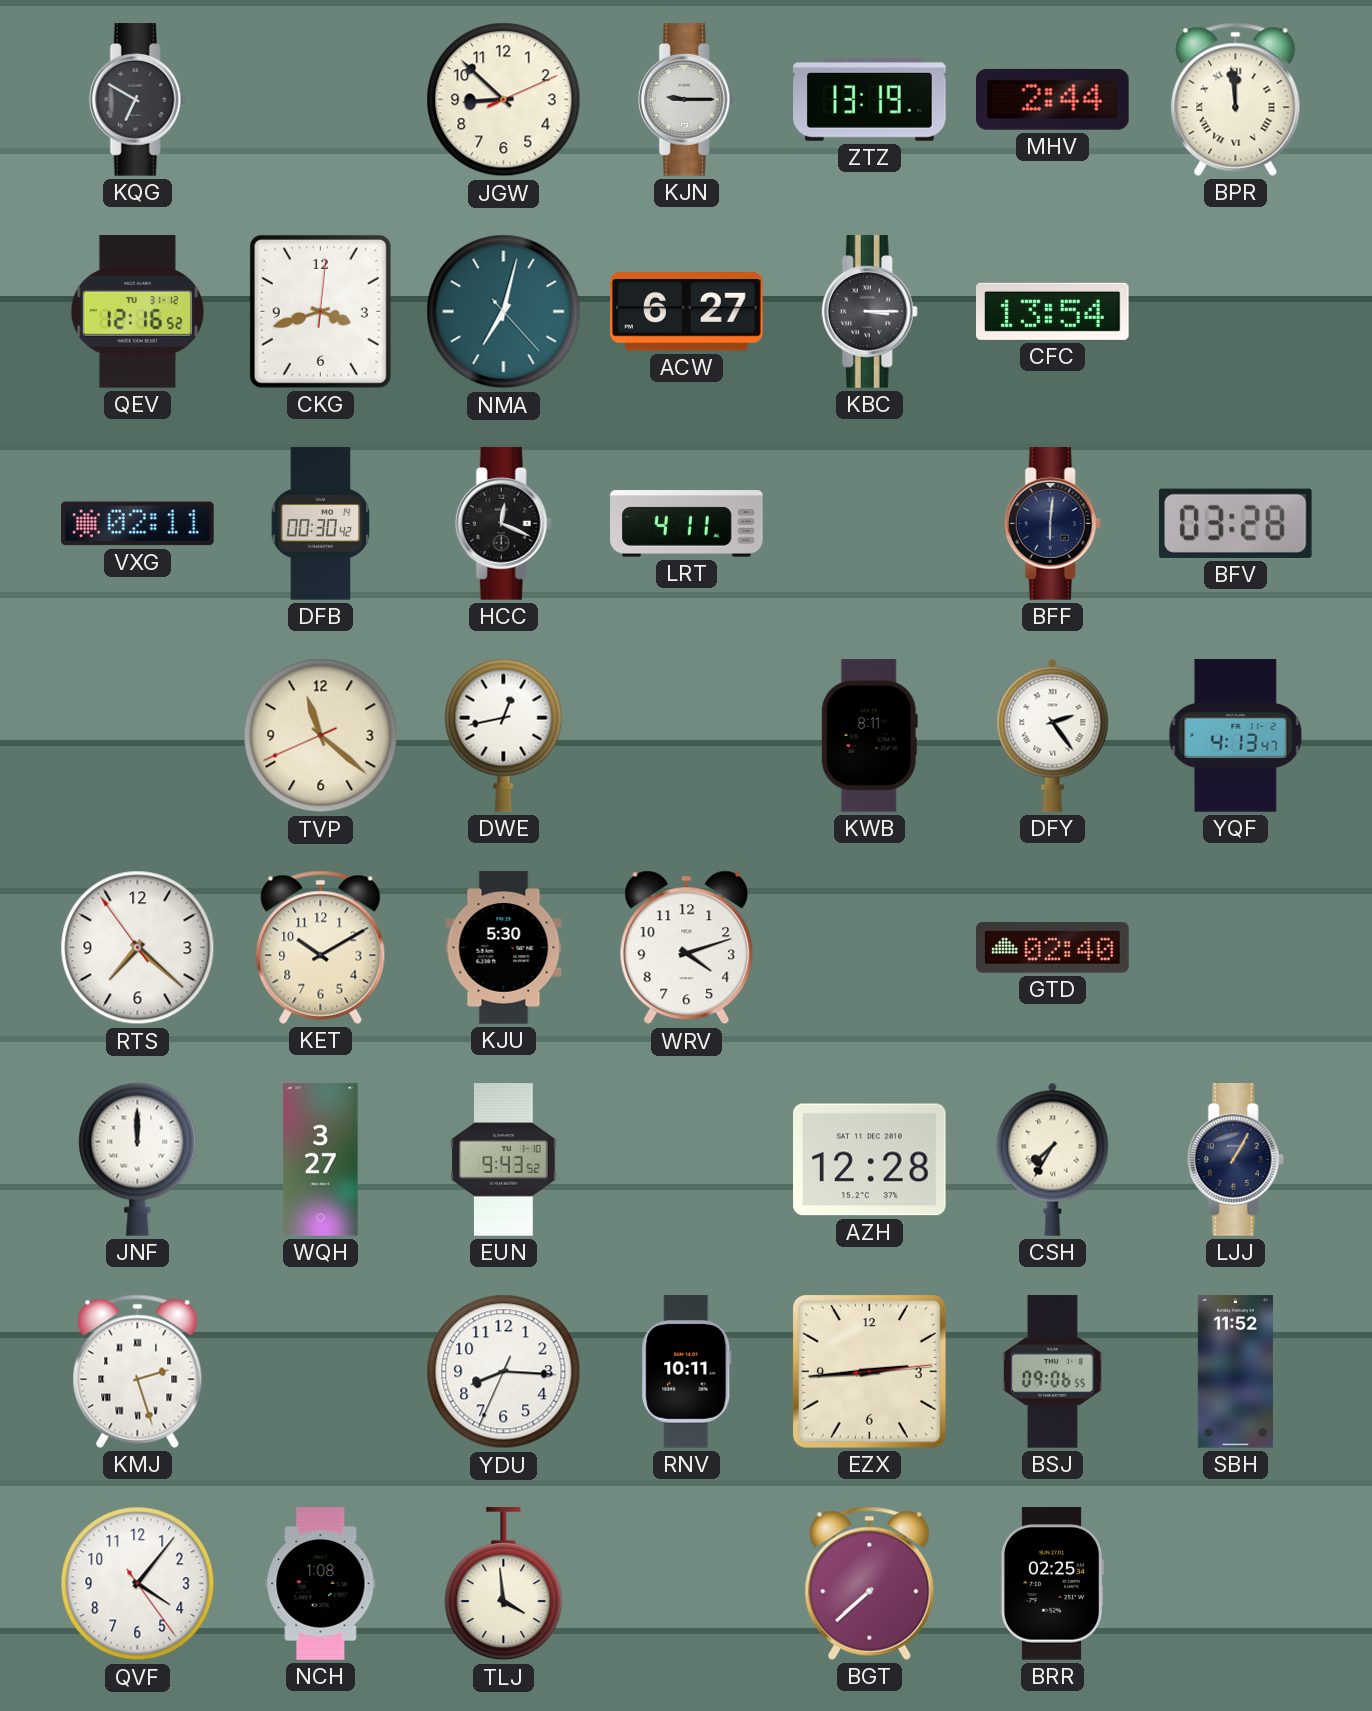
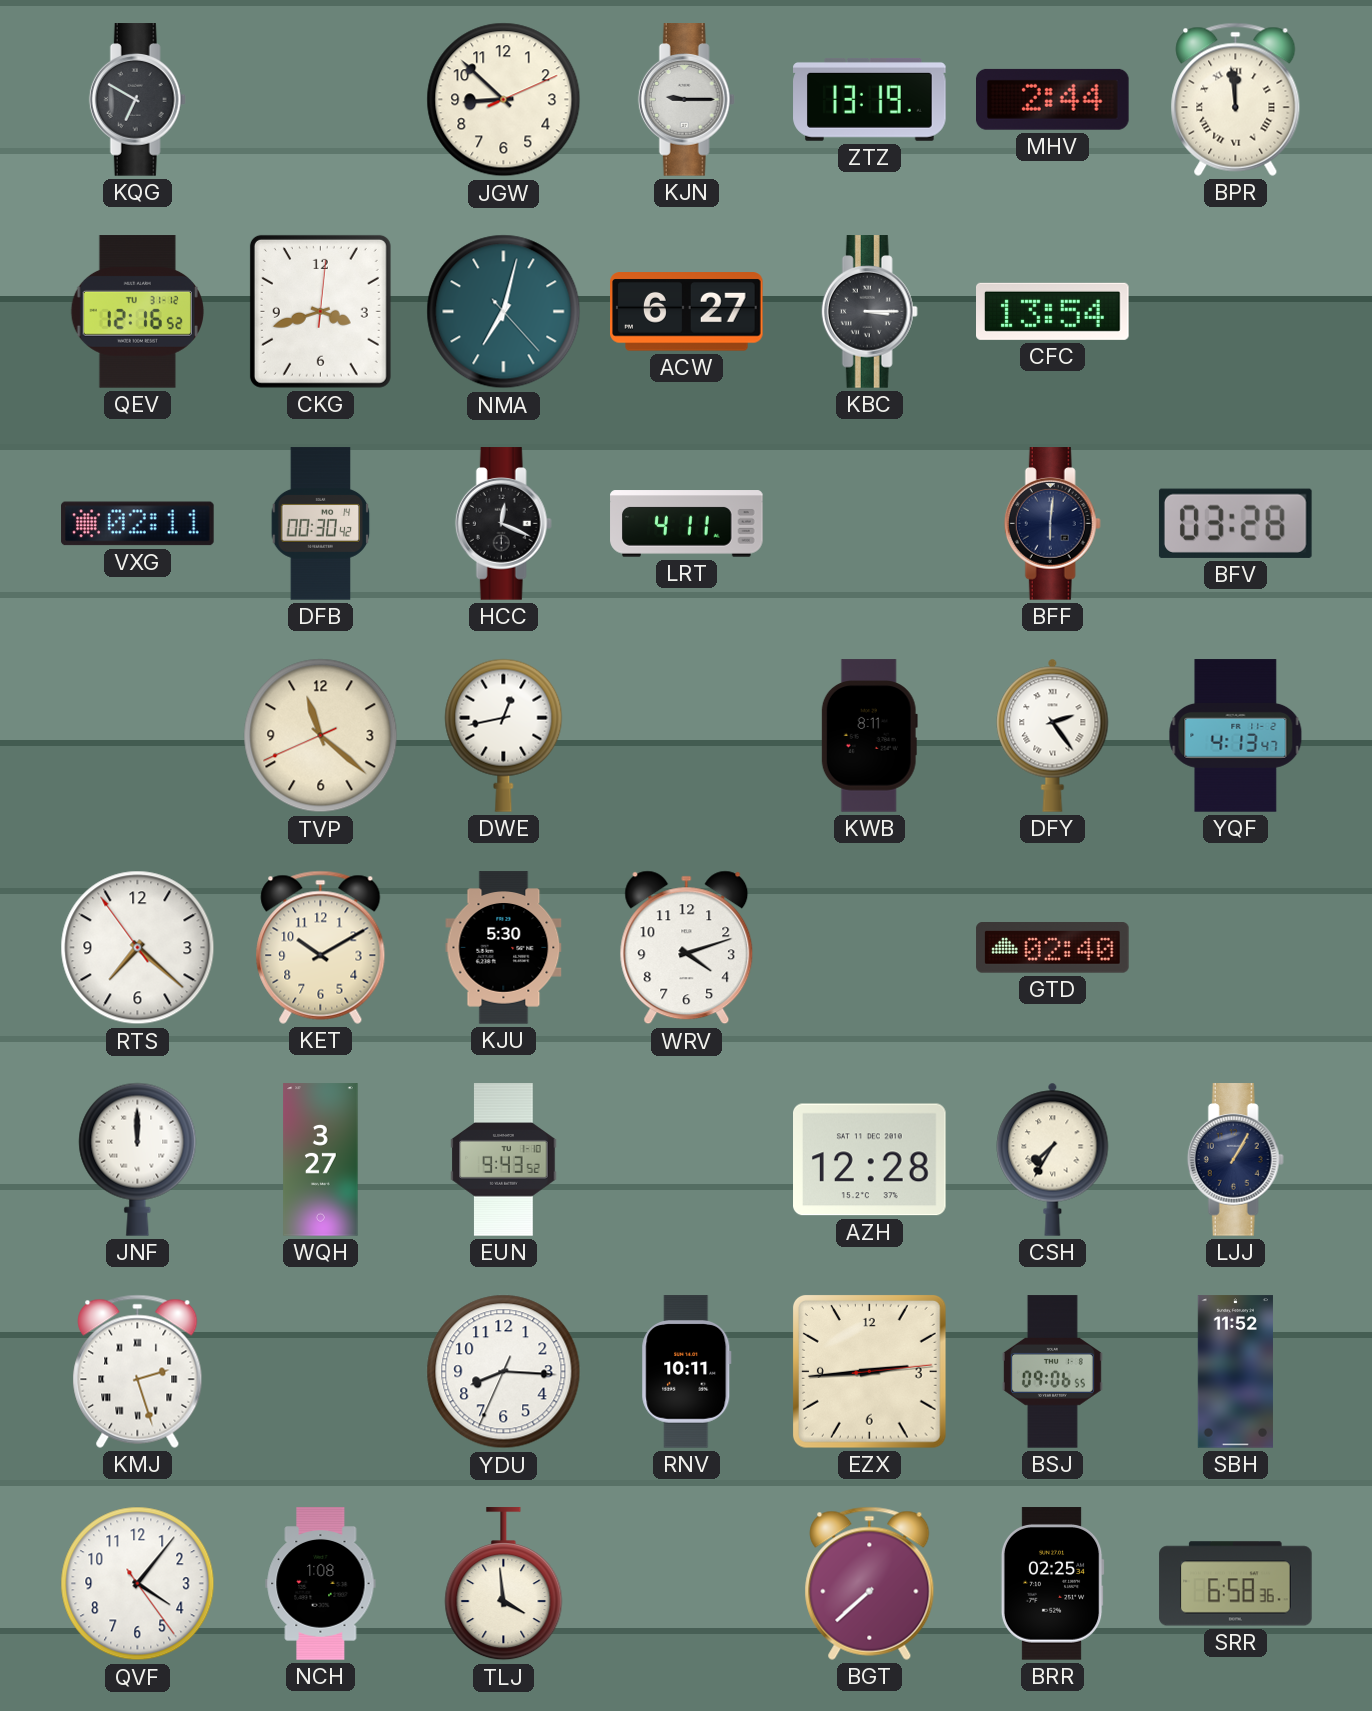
SRR: none -> 6:58
